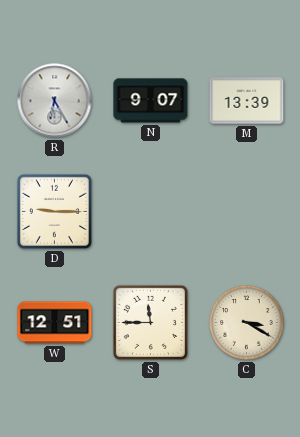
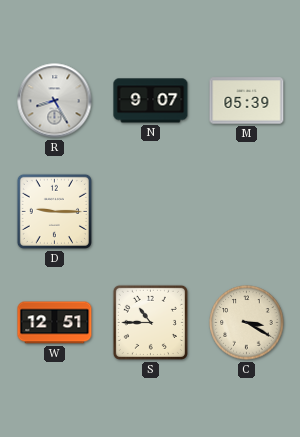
R: 6:25 -> 8:25
M: 13:39 -> 05:39
S: 11:45 -> 10:45
